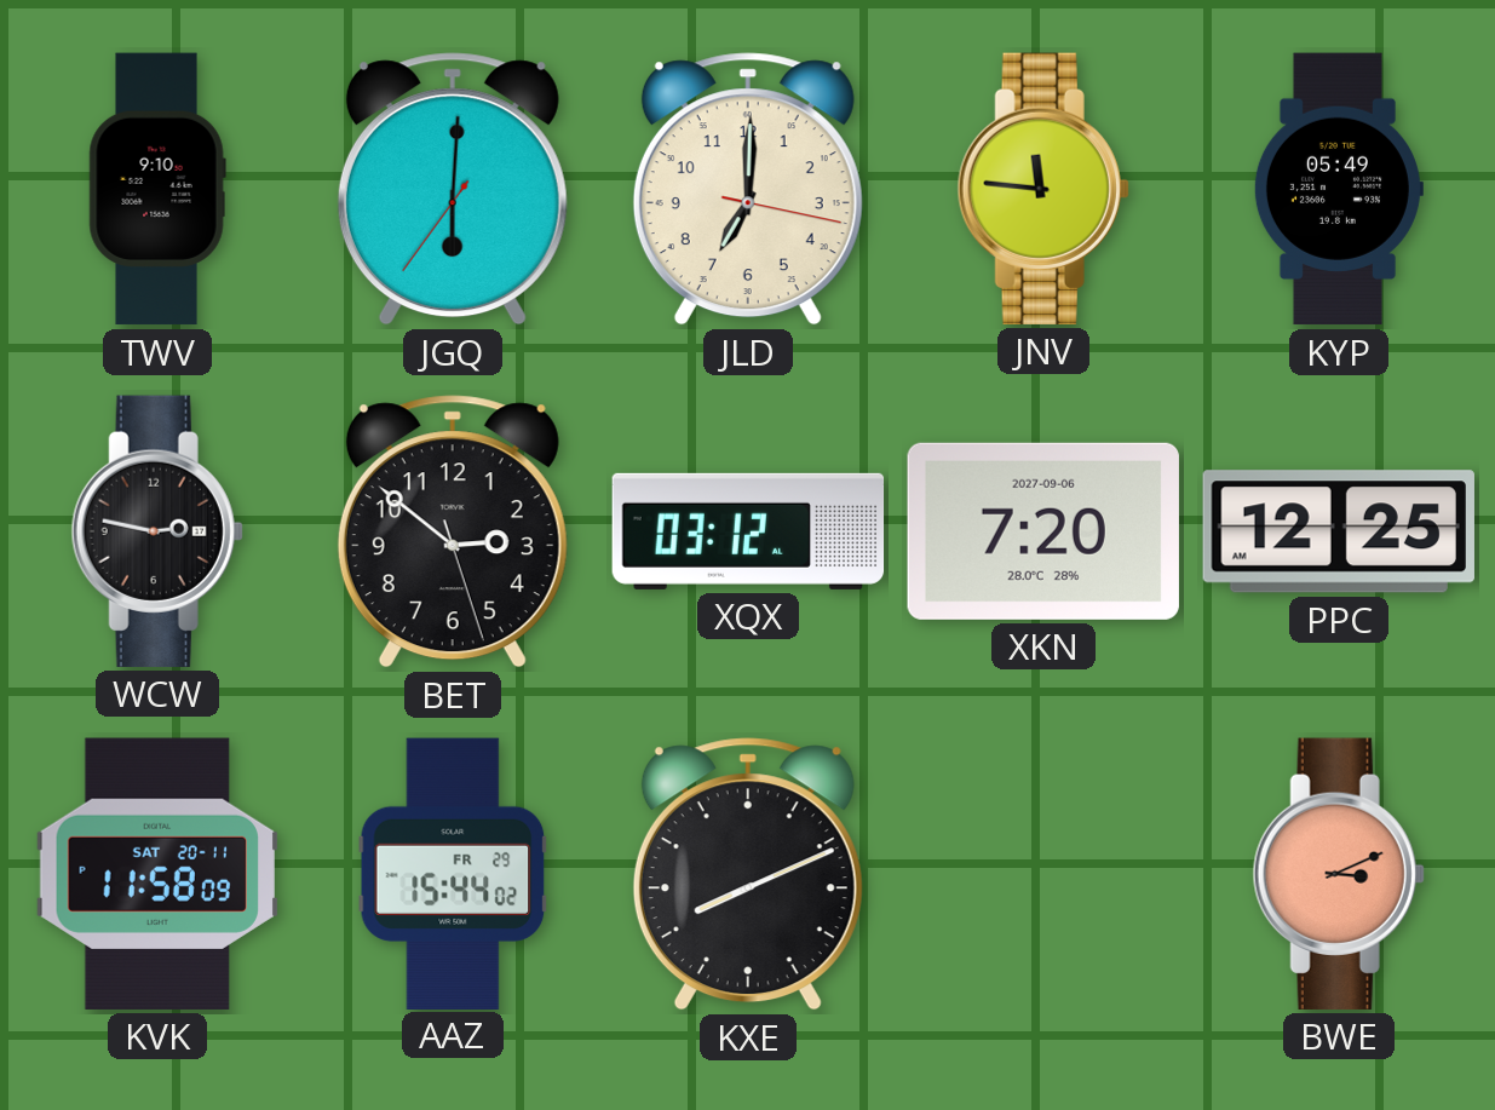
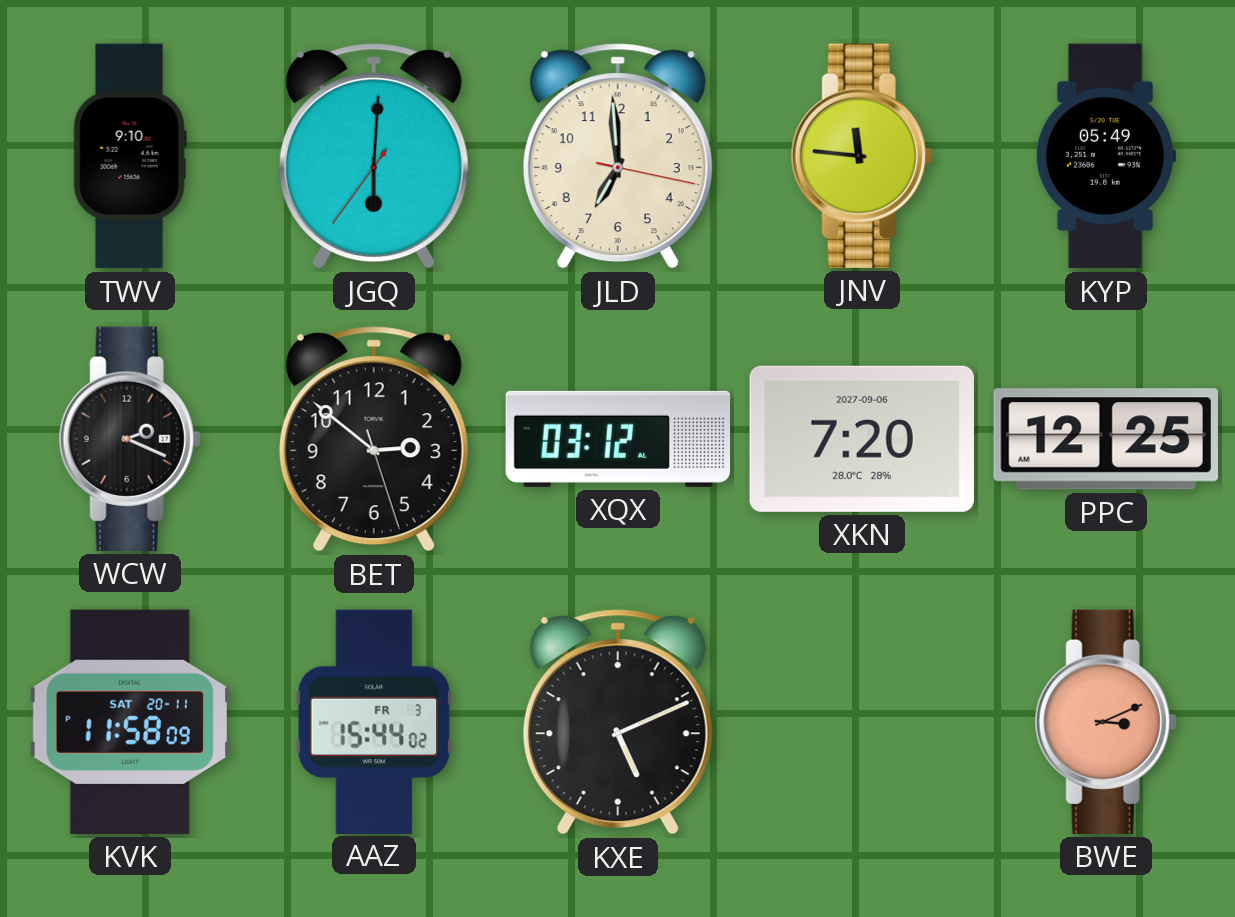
JLD: 7:00 -> 6:59
WCW: 2:47 -> 2:19
AAZ date: FR 29 -> FR 3
KXE: 8:11 -> 5:11
